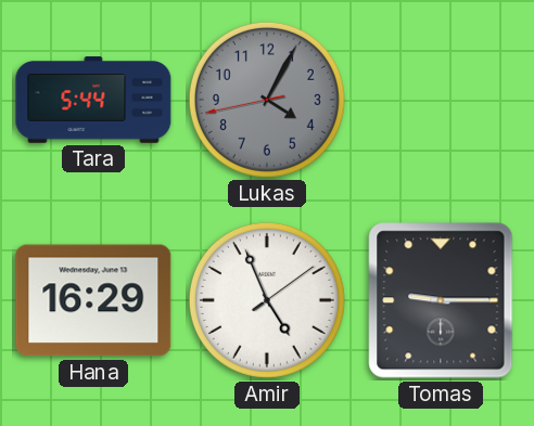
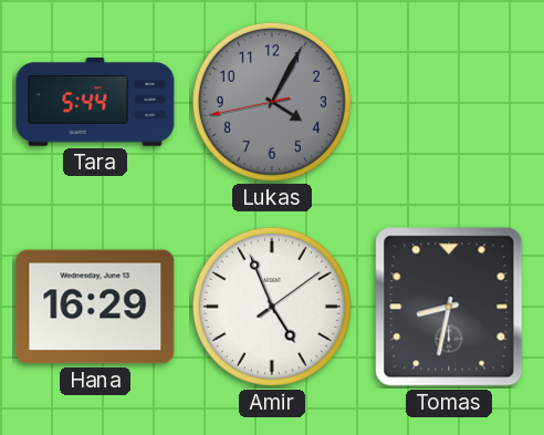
Tomas: 9:15 -> 8:32
